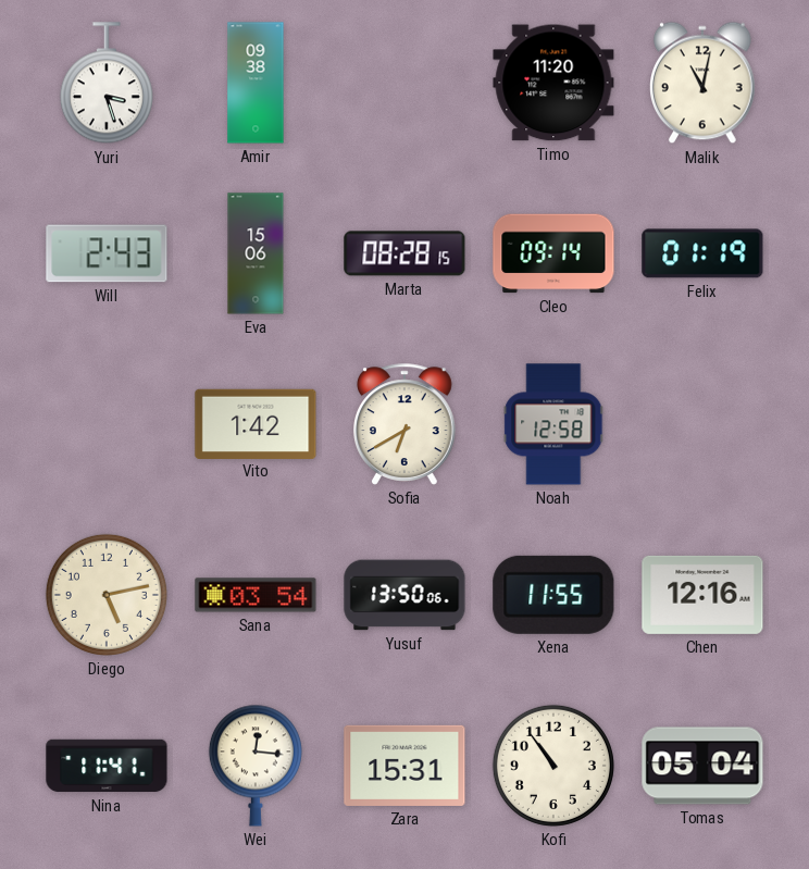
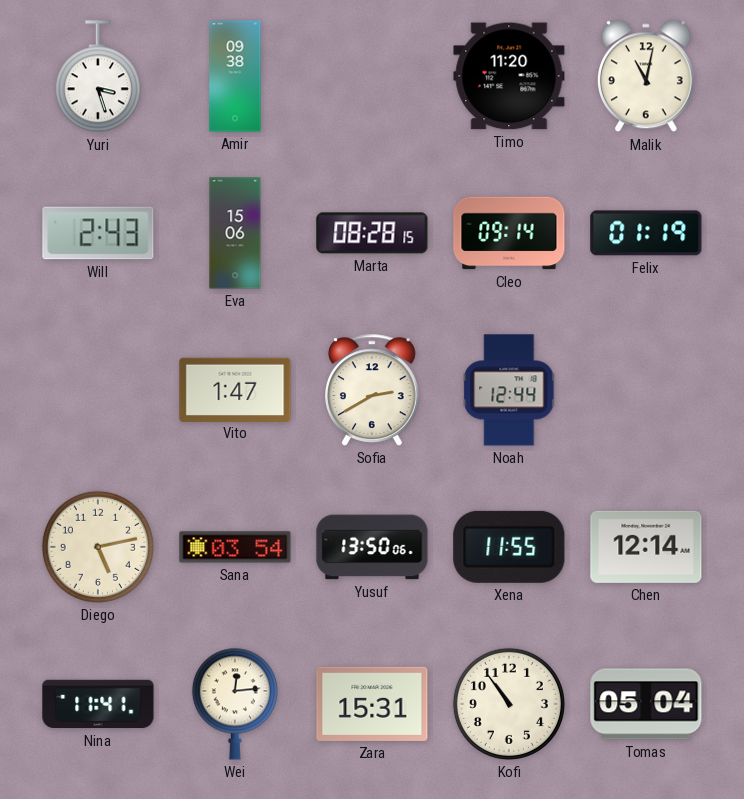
Vito: 1:42 -> 1:47
Sofia: 6:40 -> 2:40
Noah: 12:58 -> 12:44
Chen: 12:16 -> 12:14
Wei: 12:16 -> 12:14
